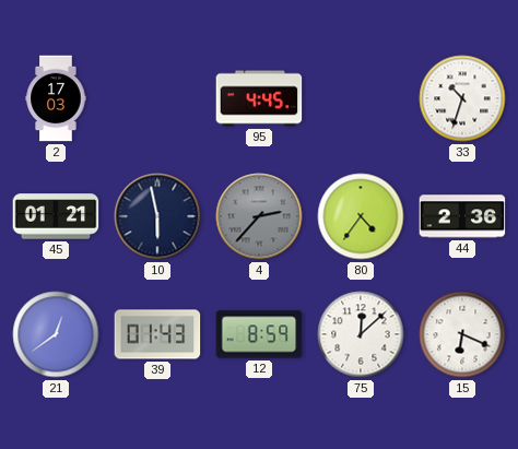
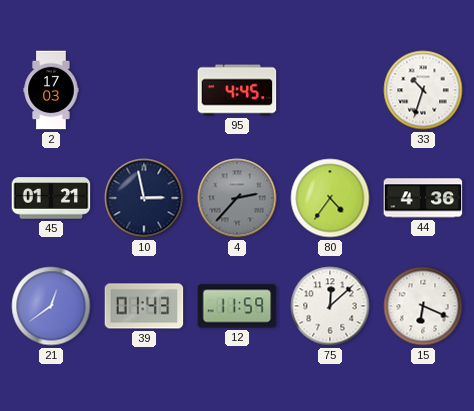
10: 5:58 -> 2:58
44: 2:36 -> 4:36
12: 8:59 -> 11:59
